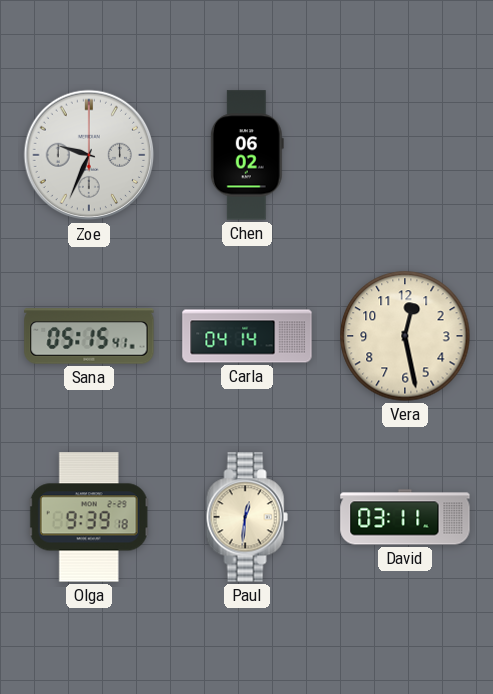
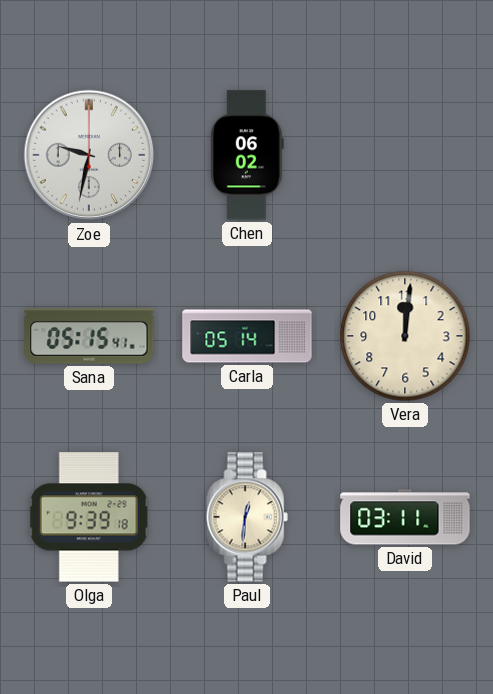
Zoe: 9:34 -> 9:32
Carla: 04:14 -> 05:14
Vera: 12:28 -> 12:01
